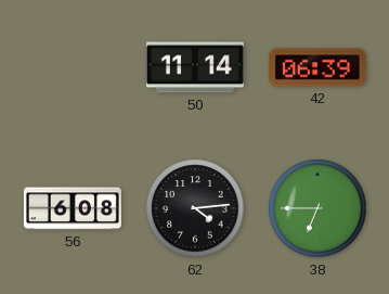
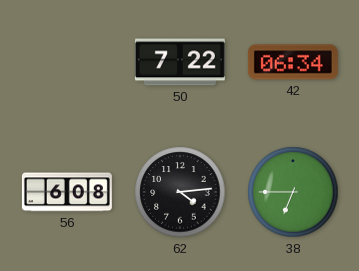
50: 11:14 -> 7:22
42: 06:39 -> 06:34
